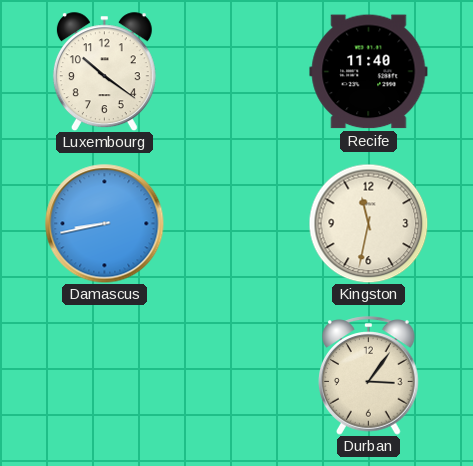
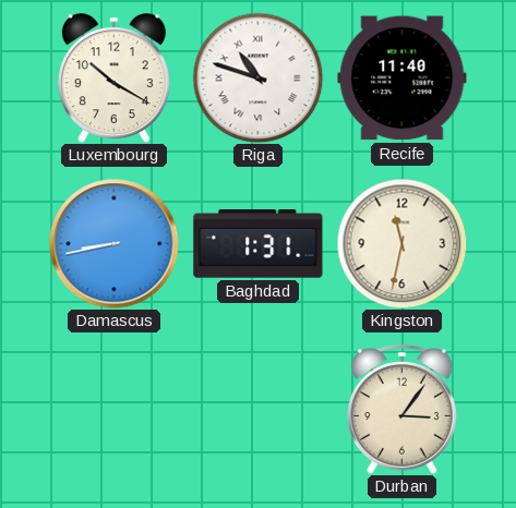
Luxembourg: 10:21 -> 10:20
Riga: none -> 10:48
Baghdad: none -> 1:31
